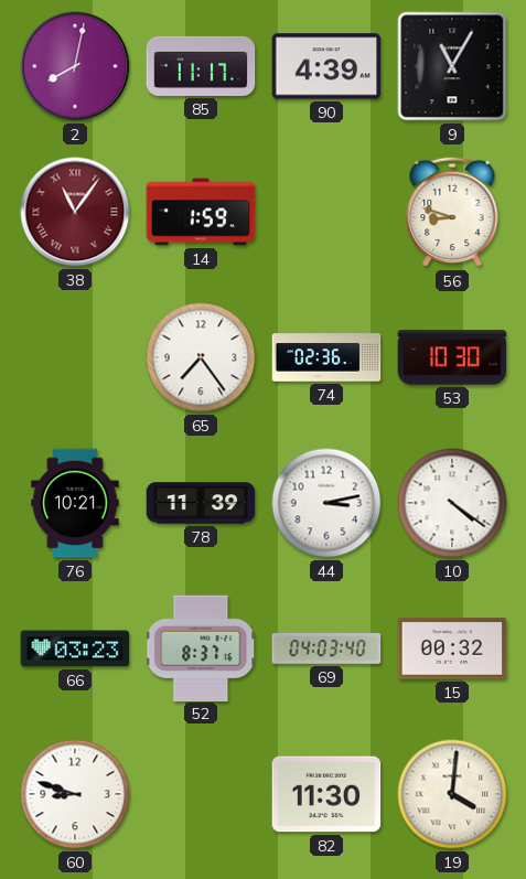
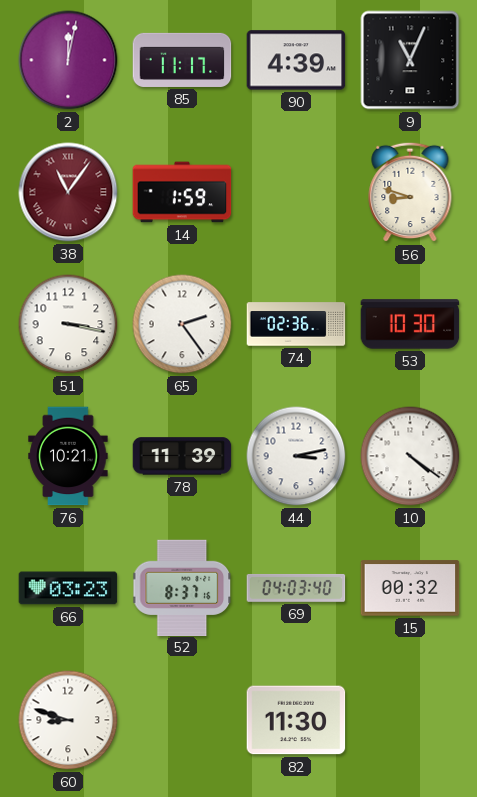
2: 8:02 -> 12:02
9: 11:05 -> 11:04
51: none -> 3:17
65: 7:24 -> 2:24
19: 4:01 -> none
